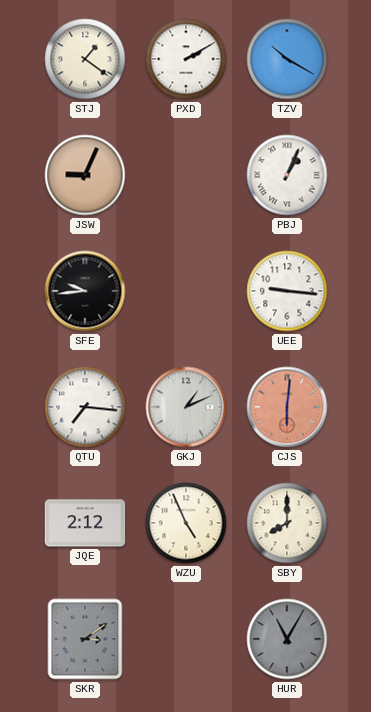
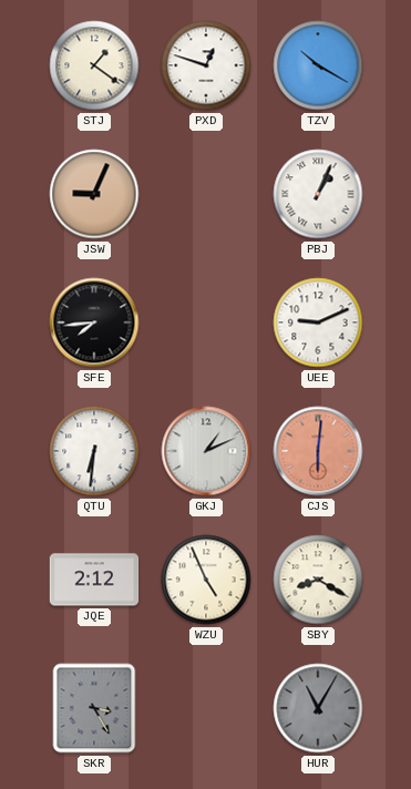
PXD: 2:10 -> 12:48
SFE: 9:44 -> 7:44
UEE: 9:16 -> 9:11
QTU: 7:16 -> 6:31
SBY: 8:00 -> 8:20
SKR: 3:09 -> 3:25
